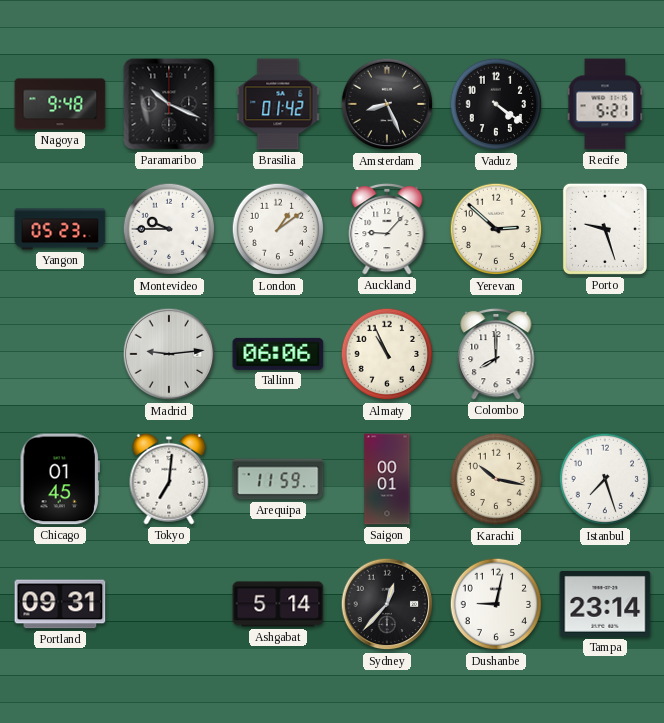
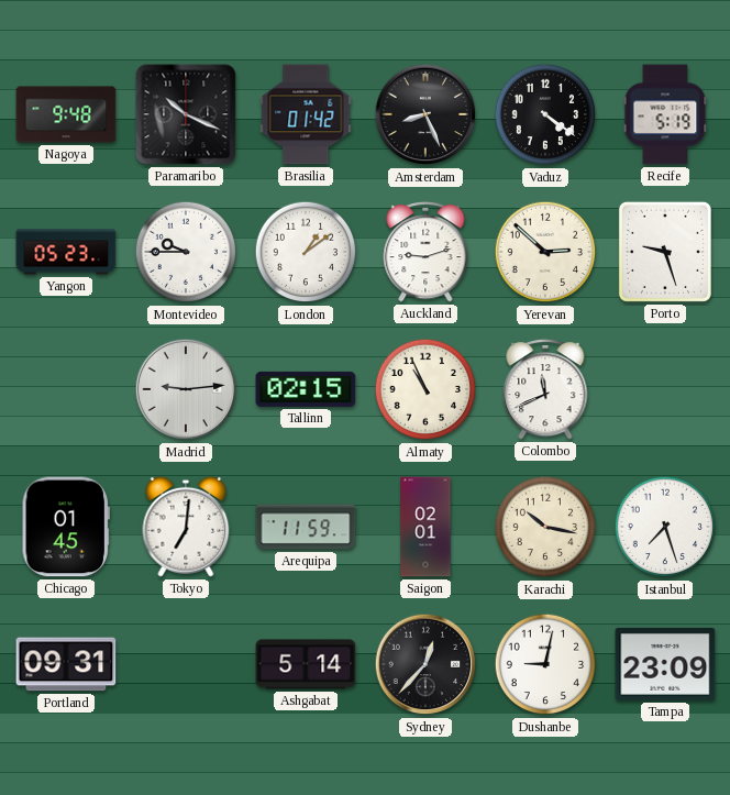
Recife: 5:21 -> 5:19
Auckland: 9:07 -> 9:12
Tallinn: 06:06 -> 02:15
Colombo: 8:00 -> 11:41
Saigon: 00:01 -> 02:01
Tampa: 23:14 -> 23:09
